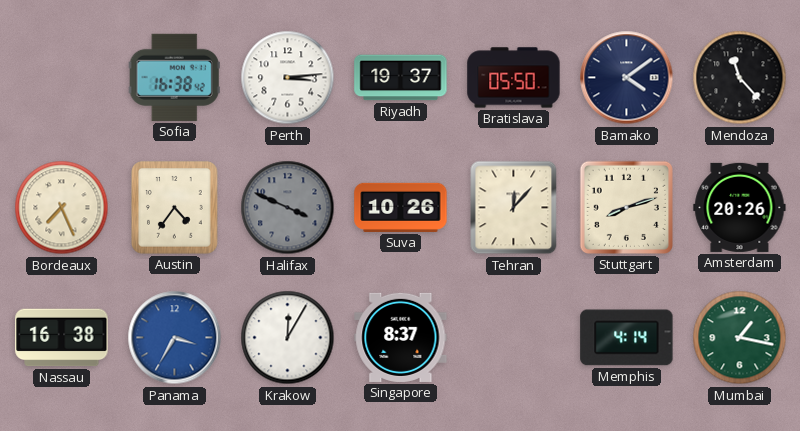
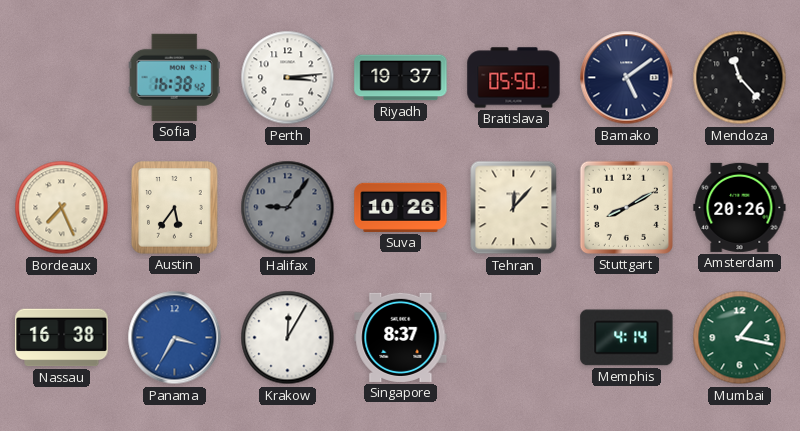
Bamako: 4:09 -> 5:09
Austin: 4:36 -> 5:36
Halifax: 3:49 -> 9:06
Stuttgart: 8:12 -> 8:10
